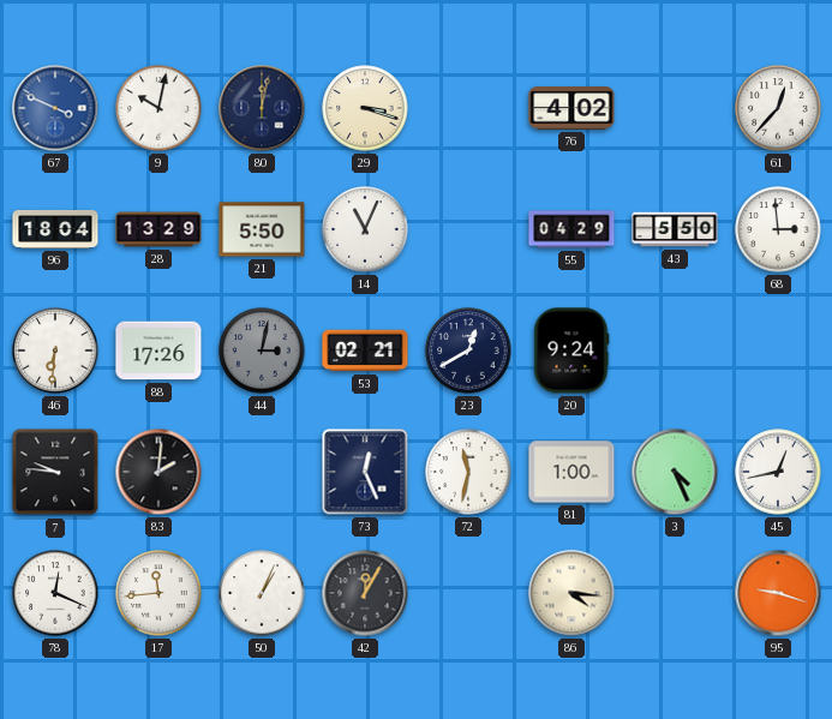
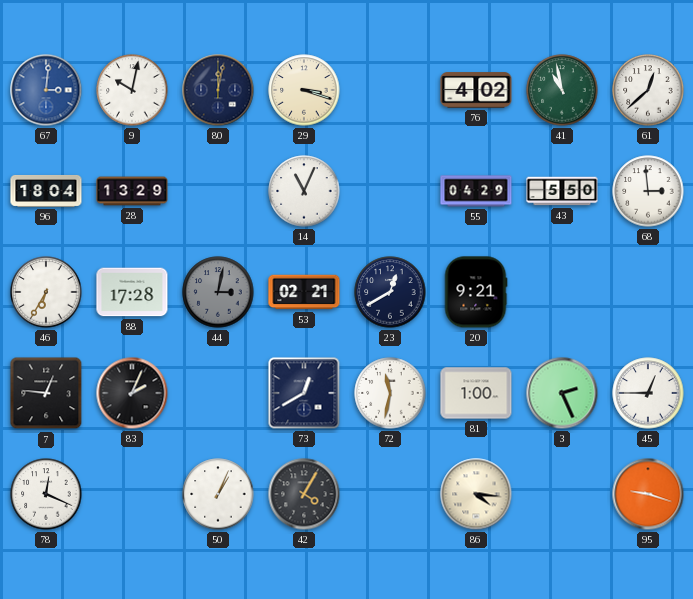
67: 3:49 -> 3:01
41: none -> 10:58
61: 12:37 -> 12:38
21: 5:50 -> none
46: 6:31 -> 6:35
88: 17:26 -> 17:28
20: 9:24 -> 9:21
7: 9:46 -> 12:46
83: 2:01 -> 2:04
73: 12:26 -> 12:40
3: 4:26 -> 2:26
45: 12:43 -> 12:45
17: 11:44 -> none
42: 12:05 -> 4:05
